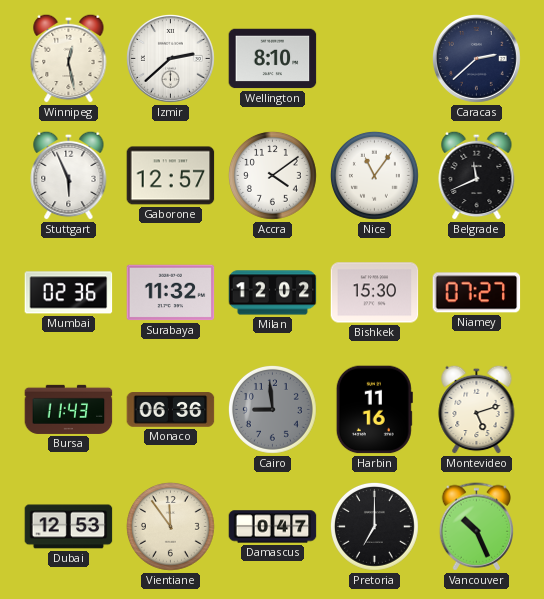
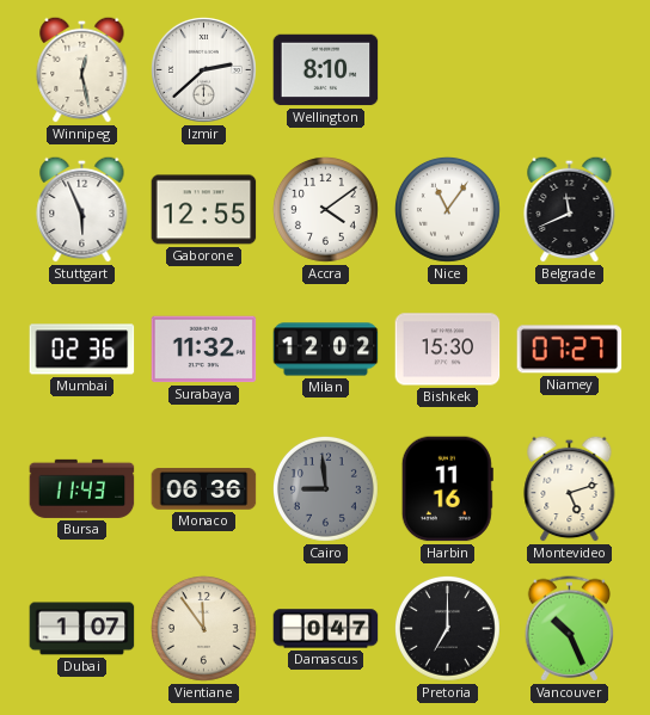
Caracas: 2:38 -> none
Gaborone: 12:57 -> 12:55
Dubai: 12:53 -> 1:07
